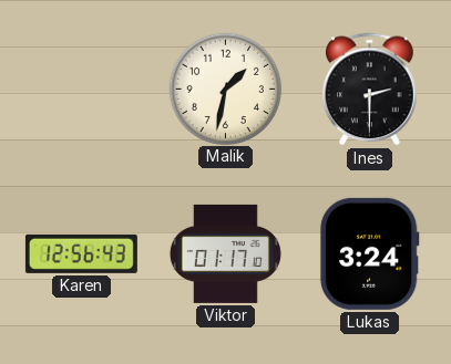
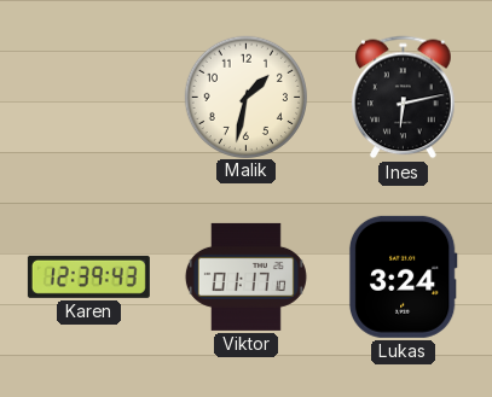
Ines: 2:30 -> 6:13
Karen: 12:56 -> 12:39
